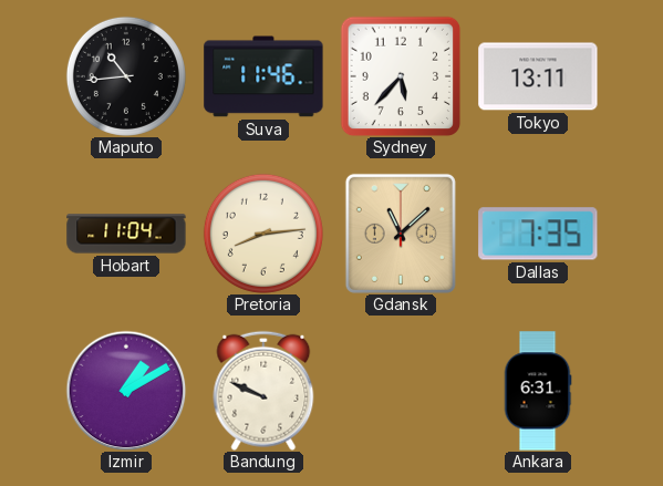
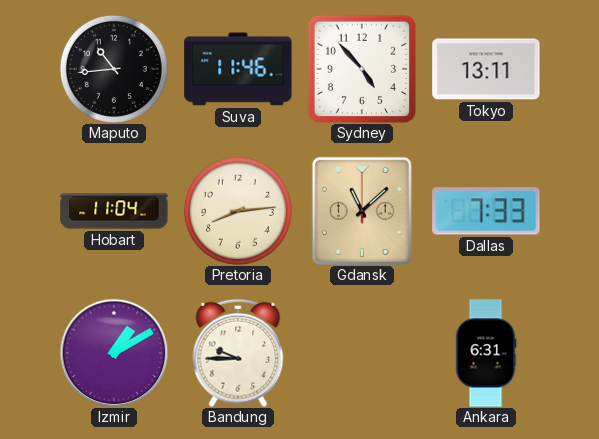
Sydney: 5:37 -> 4:53
Dallas: 7:35 -> 7:33
Bandung: 9:49 -> 9:45
